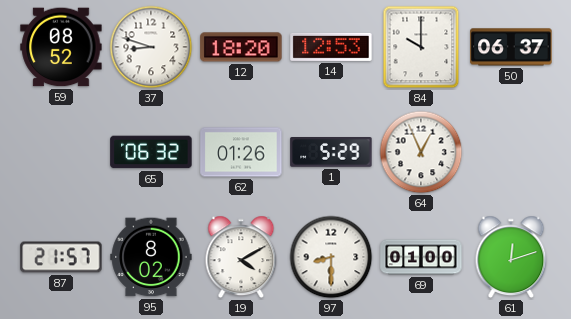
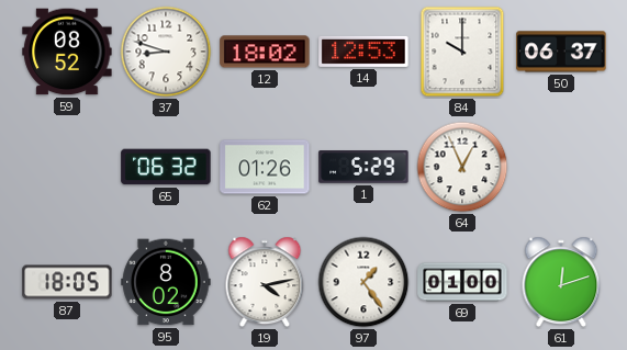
12: 18:20 -> 18:02
87: 21:57 -> 18:05
19: 4:10 -> 4:13
97: 8:30 -> 1:24
